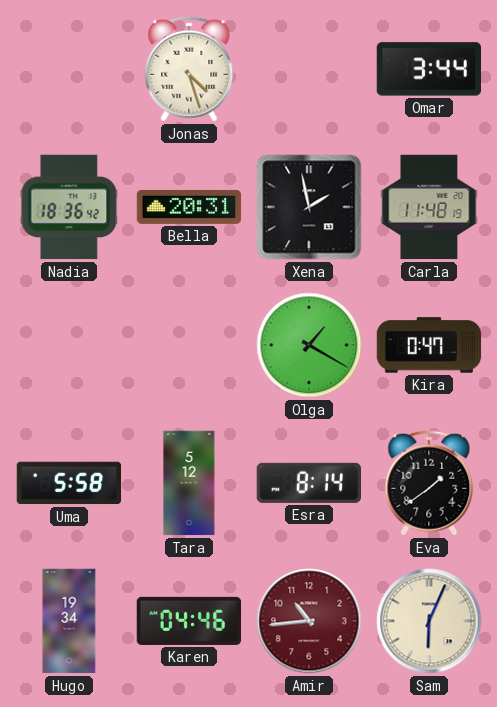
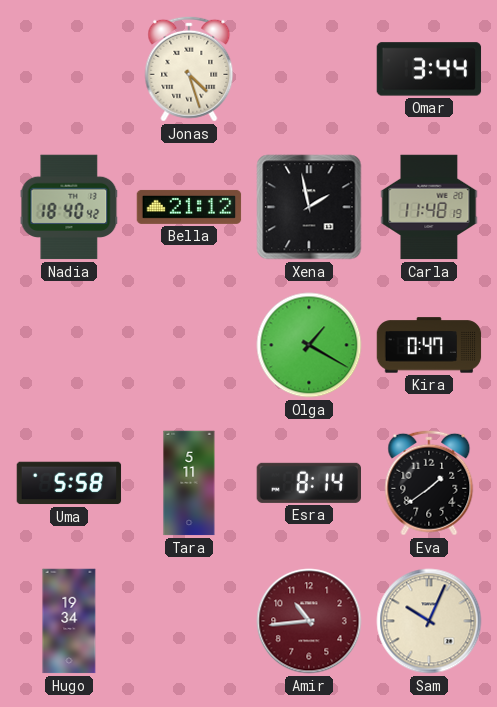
Nadia: 18:36 -> 18:40
Bella: 20:31 -> 21:12
Tara: 5:12 -> 5:11
Karen: 04:46 -> none
Sam: 6:04 -> 10:04
